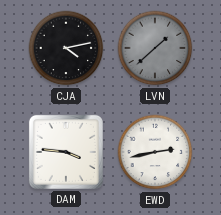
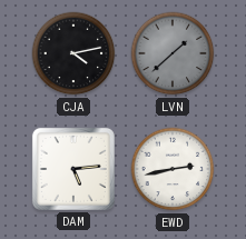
DAM: 3:46 -> 5:14
